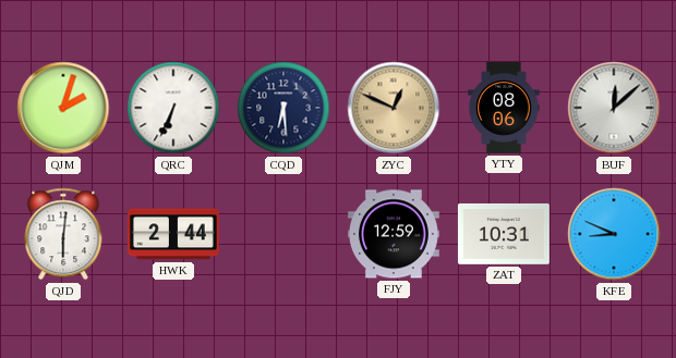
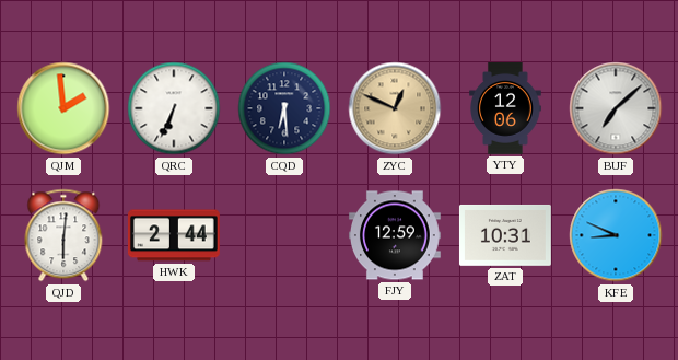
QJM: 2:03 -> 1:59
YTY: 08:06 -> 12:06
BUF: 12:08 -> 7:08
